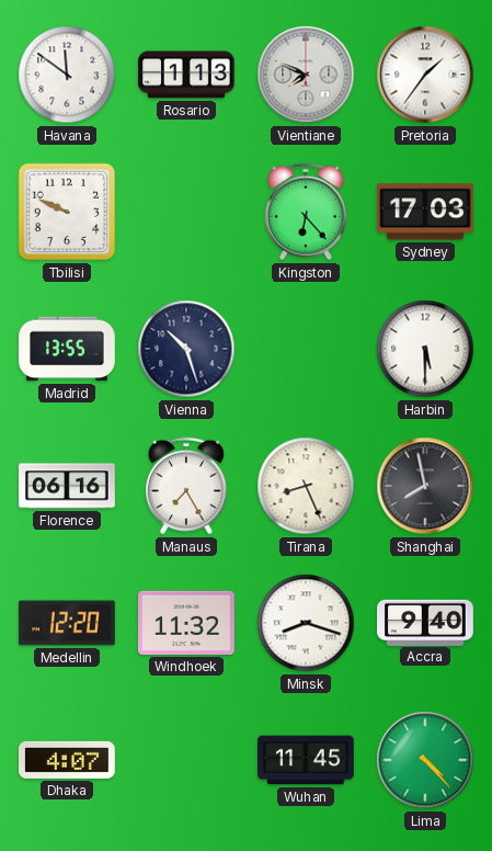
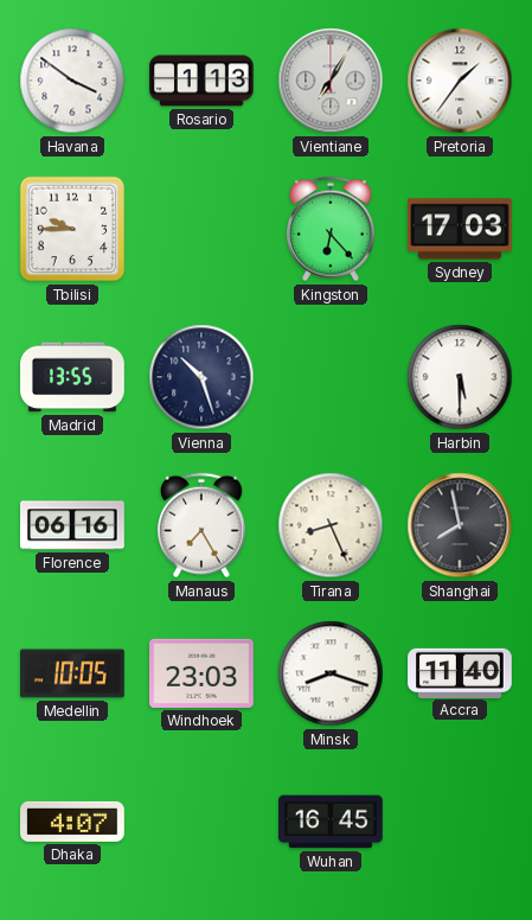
Havana: 11:51 -> 3:51
Vientiane: 7:49 -> 7:05
Tbilisi: 9:49 -> 9:45
Medellin: 12:20 -> 10:05
Windhoek: 11:32 -> 23:03
Accra: 9:40 -> 11:40
Wuhan: 11:45 -> 16:45
Lima: 4:23 -> none
